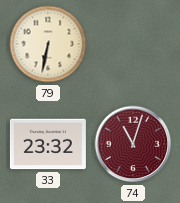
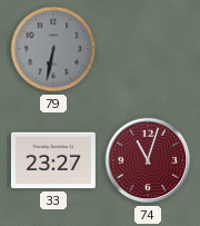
79 dial: cream -> grey
33: 23:32 -> 23:27
